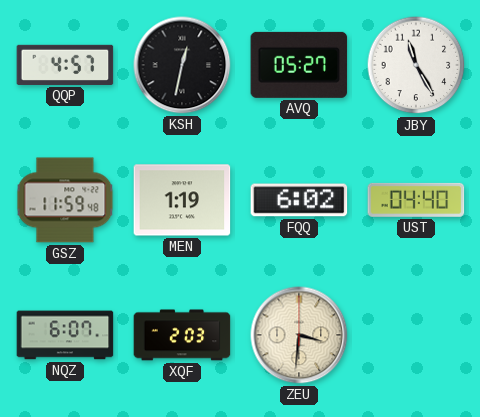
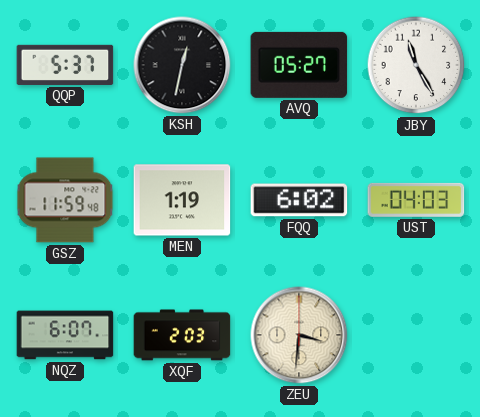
QQP: 4:57 -> 5:37
UST: 04:40 -> 04:03
